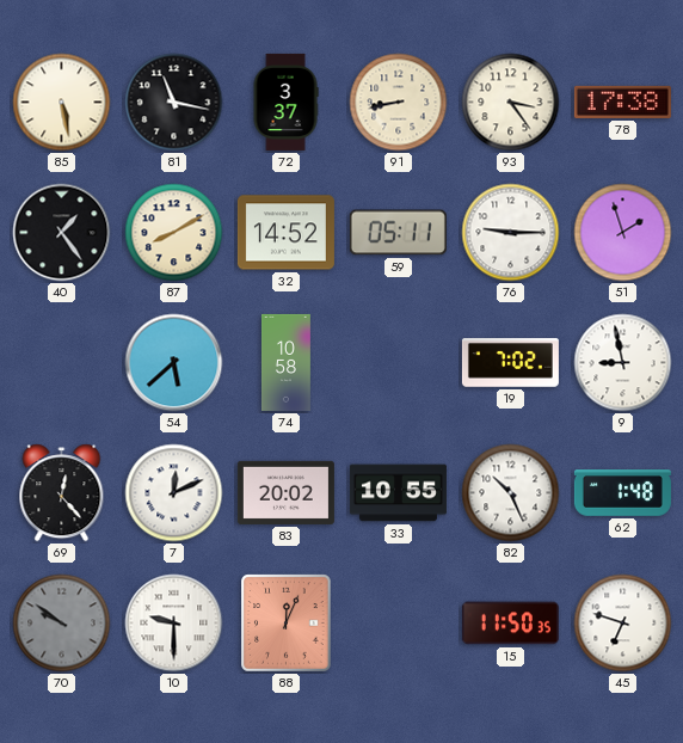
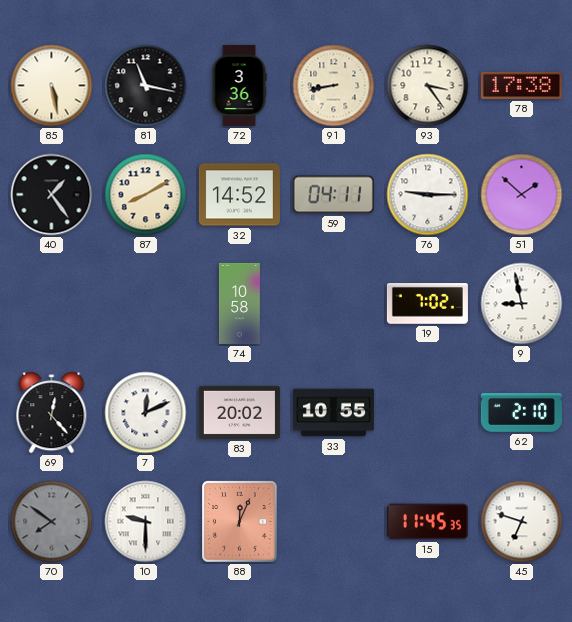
72: 3:37 -> 3:36
59: 05:11 -> 04:11
51: 1:57 -> 1:52
54: 5:38 -> none
82: 10:26 -> none
62: 1:48 -> 2:10
70: 9:51 -> 7:51
15: 11:50 -> 11:45
